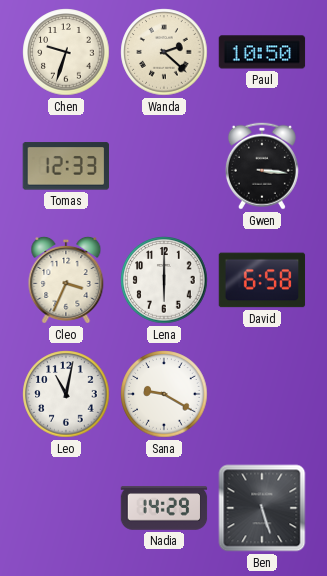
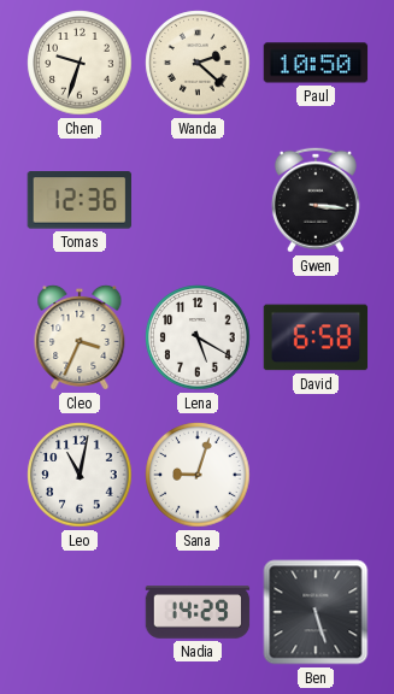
Tomas: 12:33 -> 12:36
Lena: 6:00 -> 5:20
Sana: 9:20 -> 9:03
